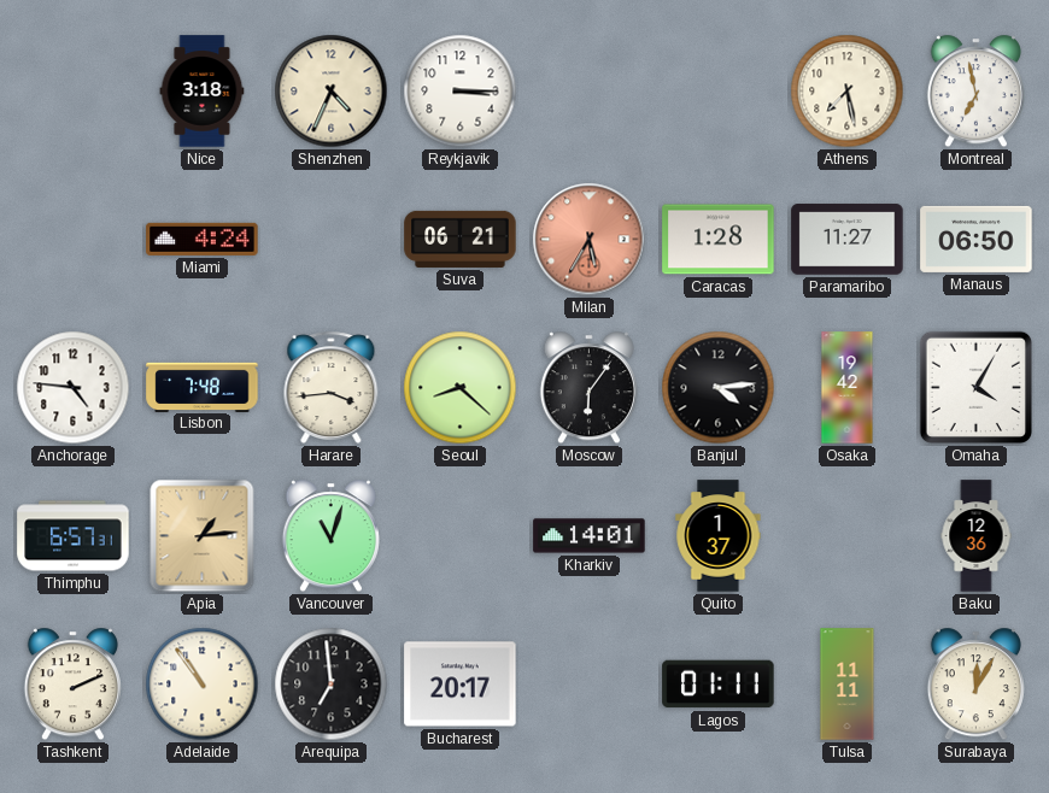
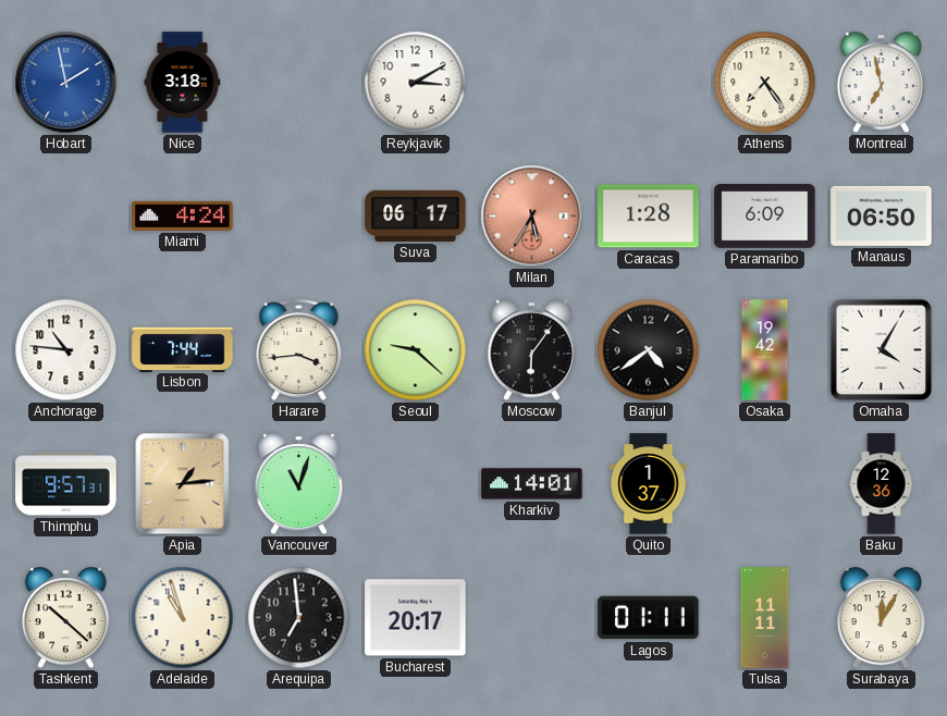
Hobart: none -> 1:58
Shenzhen: 4:34 -> none
Reykjavik: 3:15 -> 3:10
Athens: 7:28 -> 7:24
Suva: 06:21 -> 06:17
Paramaribo: 11:27 -> 6:09
Anchorage: 4:46 -> 10:46
Lisbon: 7:48 -> 7:44
Seoul: 8:22 -> 9:22
Banjul: 4:14 -> 4:39
Thimphu: 6:57 -> 9:57
Tashkent: 2:11 -> 10:22
Adelaide: 10:54 -> 10:57
